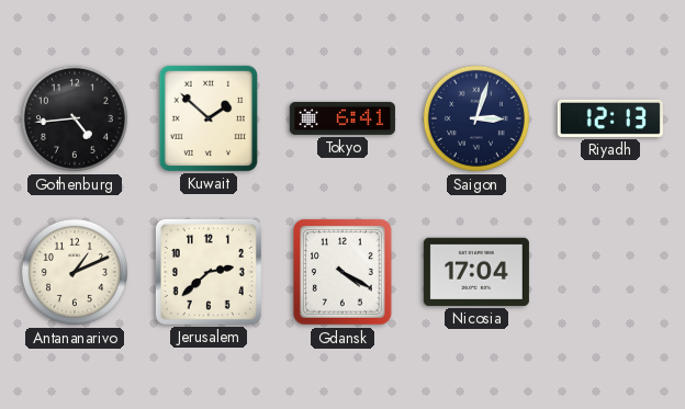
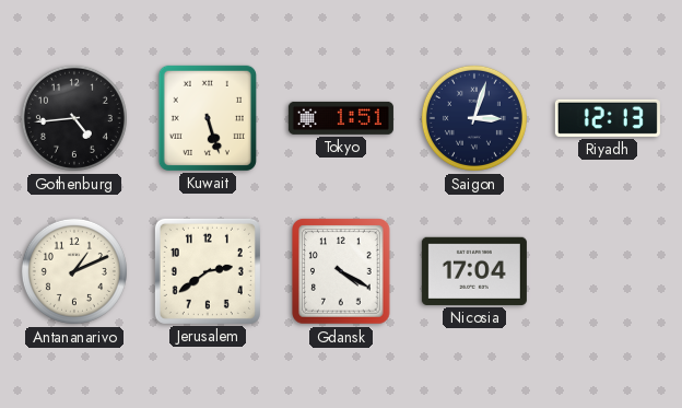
Kuwait: 1:52 -> 5:27
Tokyo: 6:41 -> 1:51
Jerusalem: 2:38 -> 2:39
